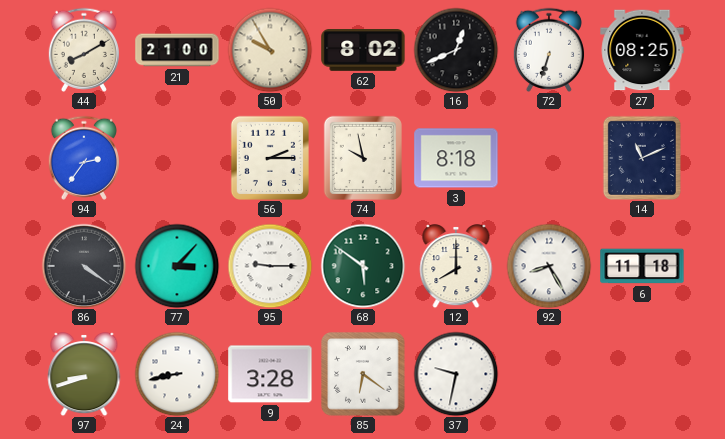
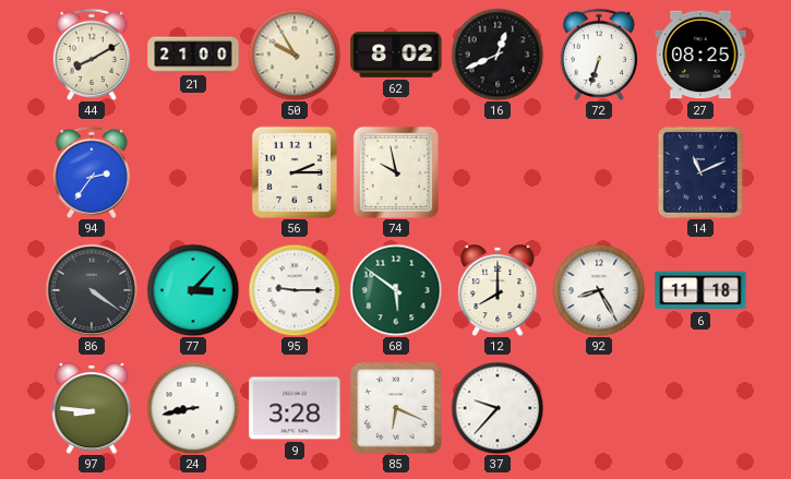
3: 8:18 -> none
97: 8:42 -> 8:46
85: 6:21 -> 6:19
37: 9:32 -> 9:37
